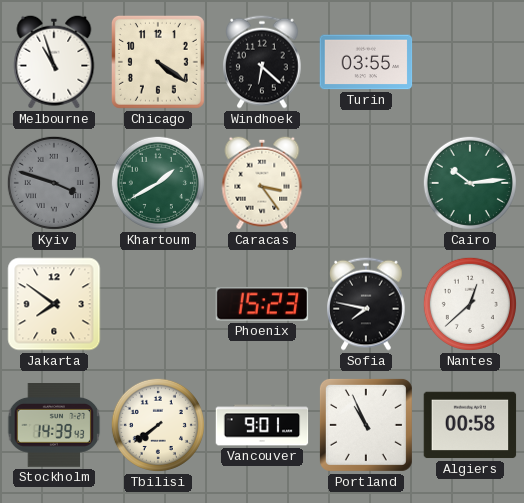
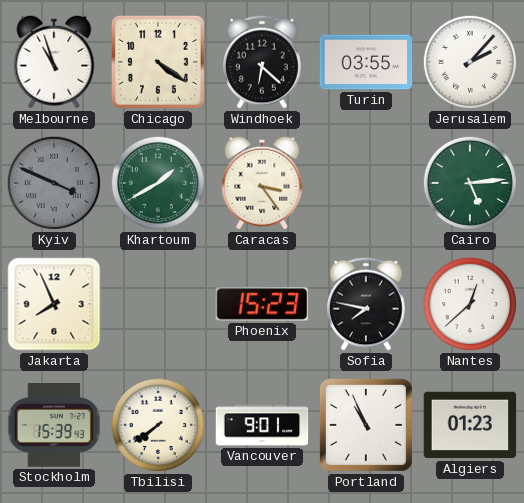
Jerusalem: none -> 2:07
Kyiv: 3:48 -> 3:49
Cairo: 10:14 -> 5:14
Jakarta: 7:51 -> 7:56
Stockholm: 14:39 -> 15:39
Algiers: 00:58 -> 01:23
